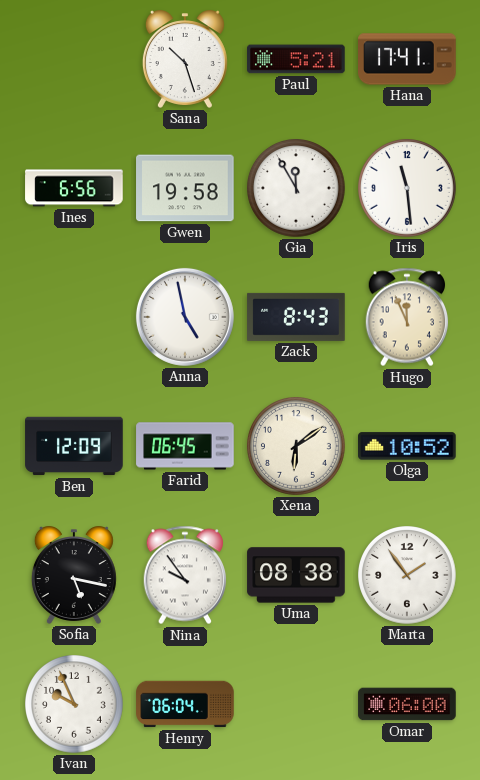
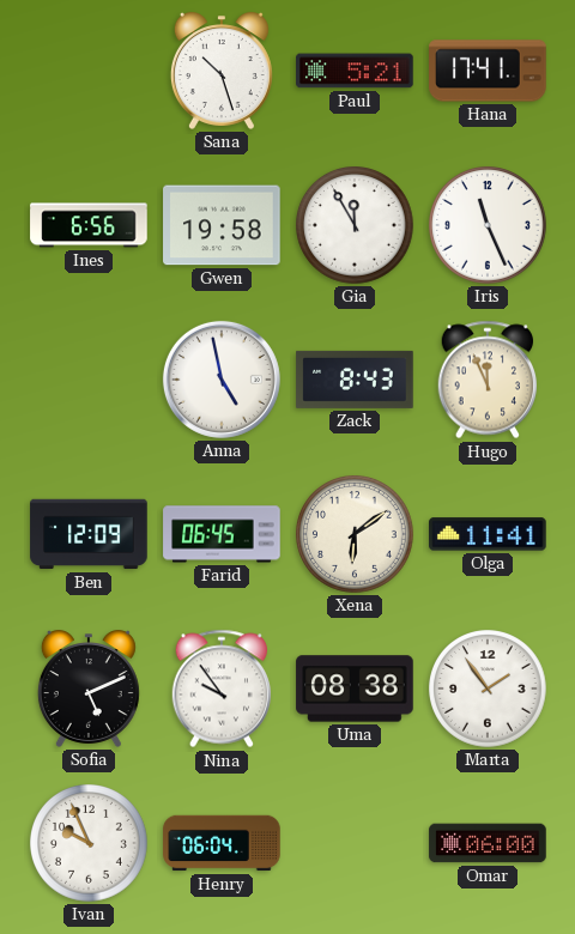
Iris: 11:29 -> 11:26
Olga: 10:52 -> 11:41
Sofia: 5:17 -> 5:11
